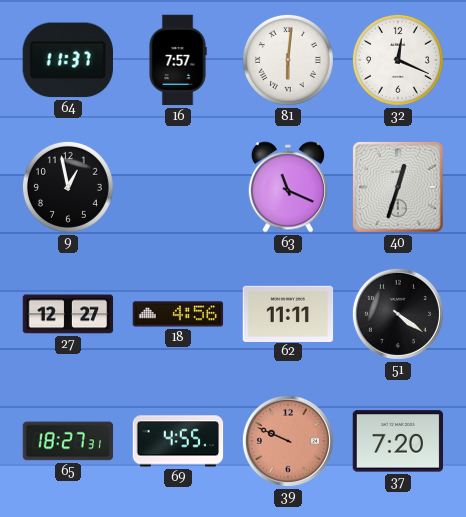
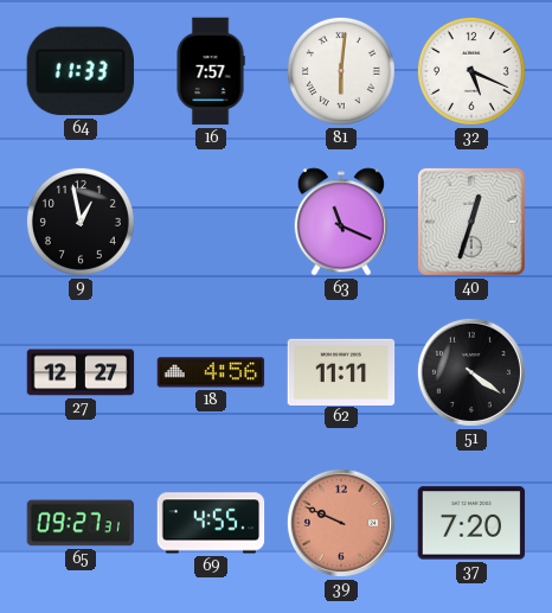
64: 11:37 -> 11:33
32: 12:19 -> 5:19
65: 18:27 -> 09:27
